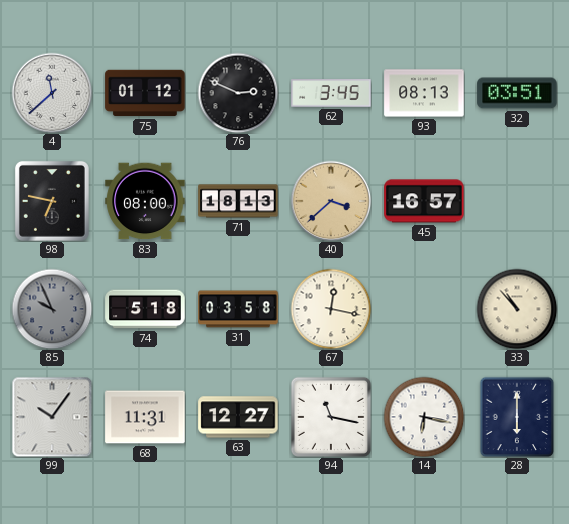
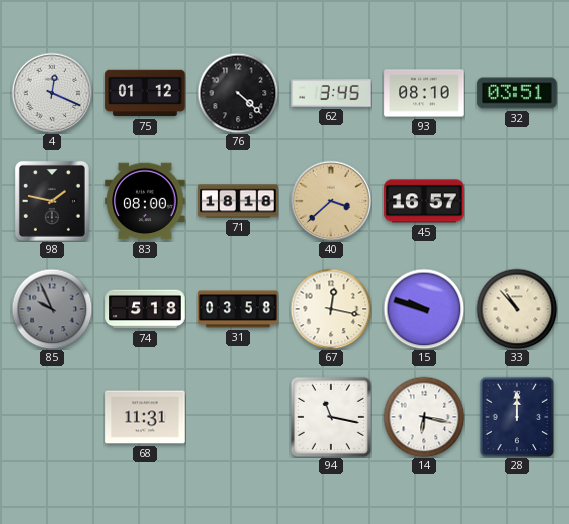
4: 11:38 -> 12:19
76: 2:49 -> 4:22
93: 08:13 -> 08:10
98: 6:47 -> 1:47
71: 18:13 -> 18:18
15: none -> 9:48
99: 10:06 -> none
63: 12:27 -> none
28: 6:00 -> 12:00
